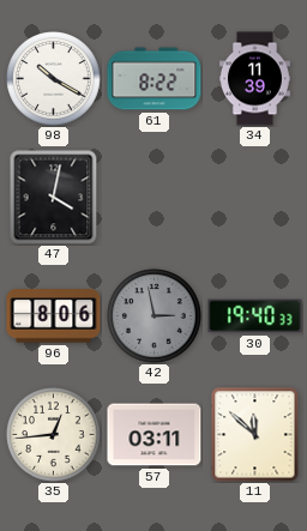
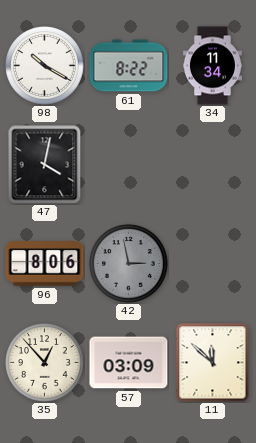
34: 11:39 -> 11:34
30: 19:40 -> none
35: 12:44 -> 12:53
57: 03:11 -> 03:09
